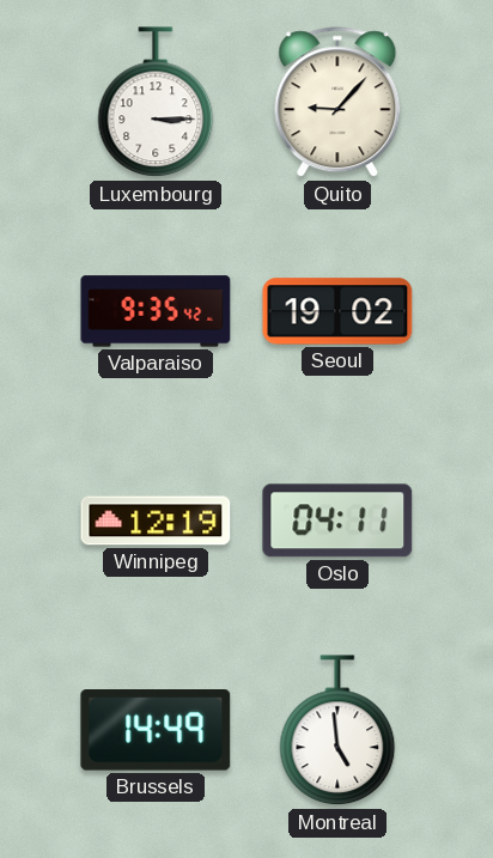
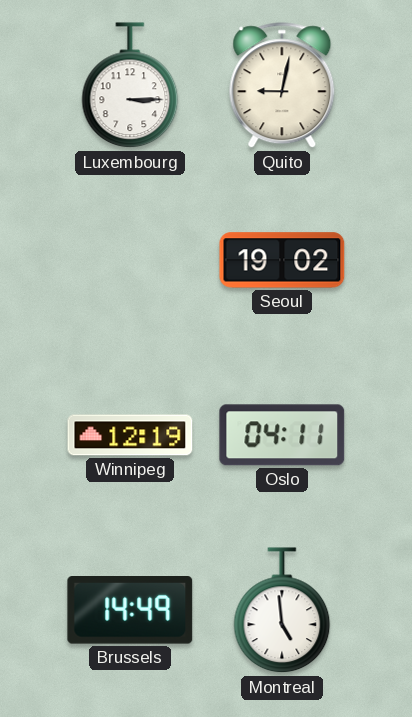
Quito: 9:07 -> 9:02
Valparaiso: 9:35 -> none
